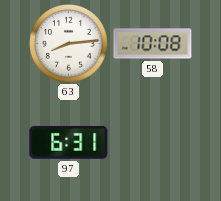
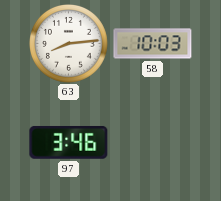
58: 10:08 -> 10:03
97: 6:31 -> 3:46
